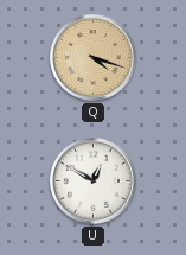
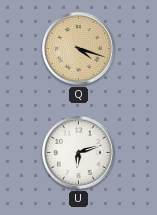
U: 12:50 -> 6:12
